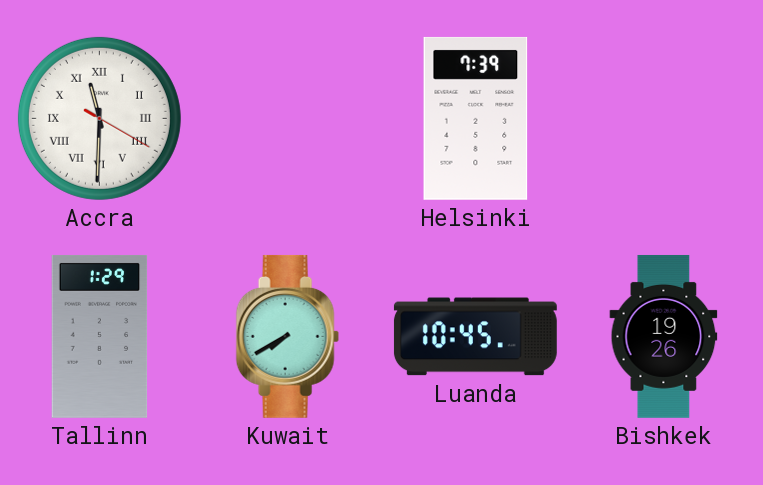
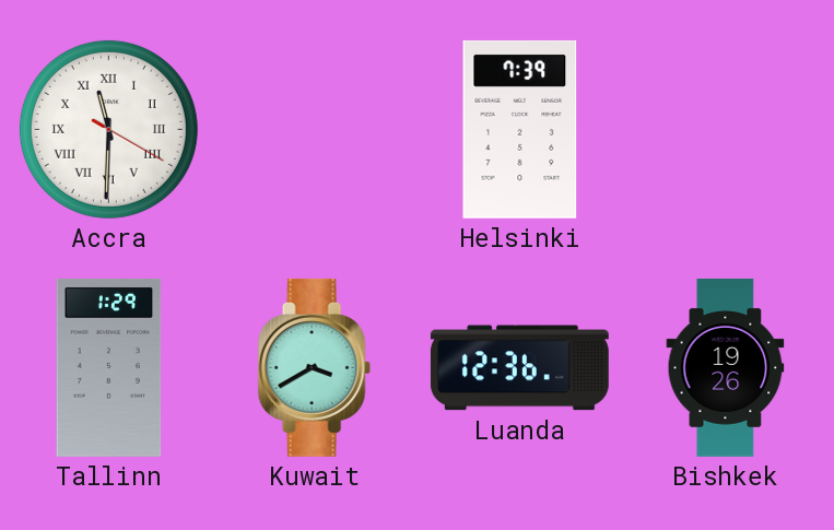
Kuwait: 7:40 -> 3:40
Luanda: 10:45 -> 12:36
